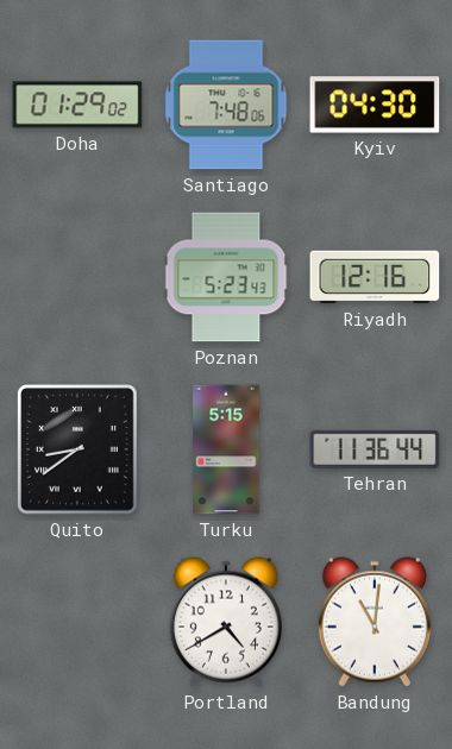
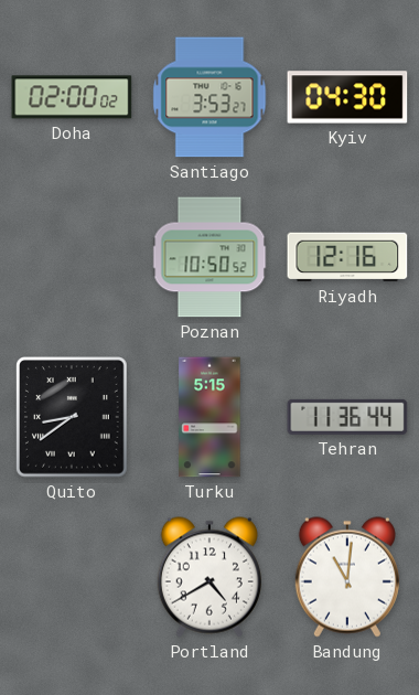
Doha: 01:29 -> 02:00
Santiago: 7:48 -> 3:53
Poznan: 5:23 -> 10:50
